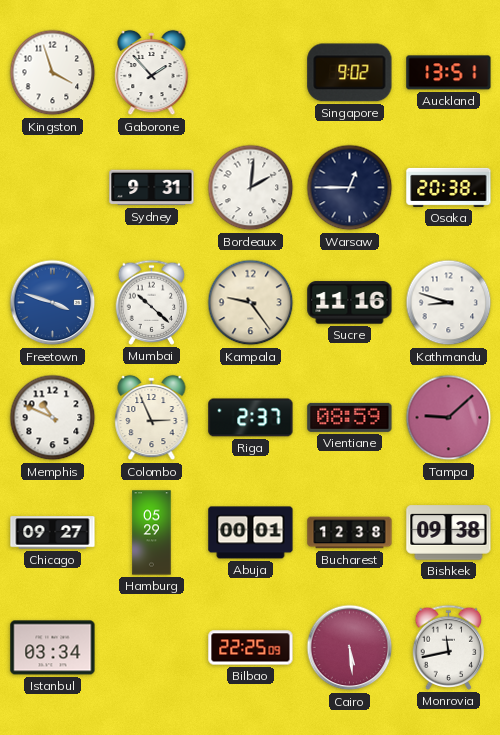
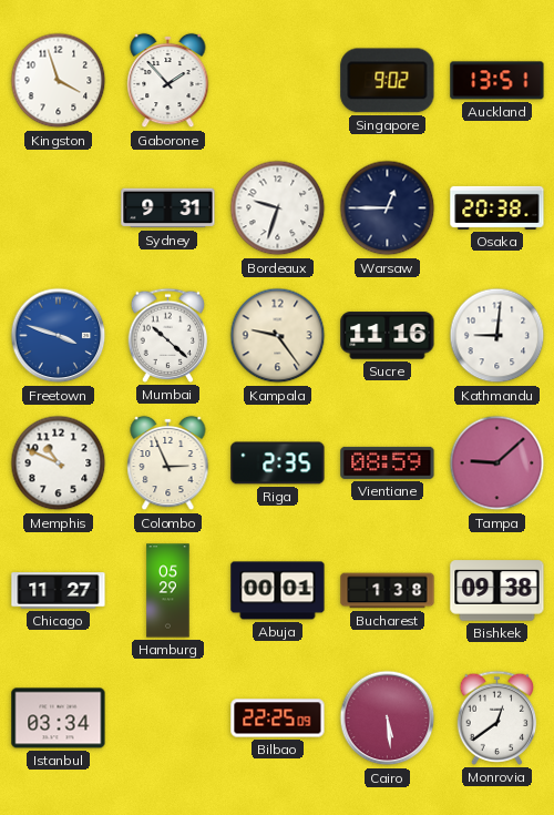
Bordeaux: 2:01 -> 9:33
Kathmandu: 8:48 -> 9:01
Riga: 2:37 -> 2:35
Chicago: 09:27 -> 11:27
Bucharest: 12:38 -> 1:38
Monrovia: 11:43 -> 12:39
